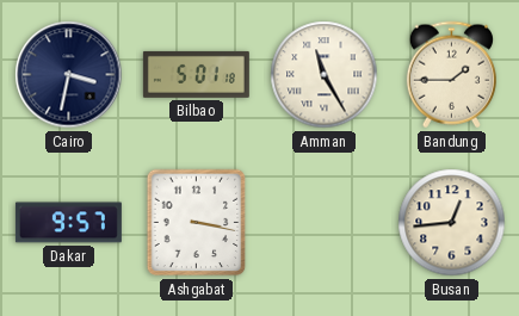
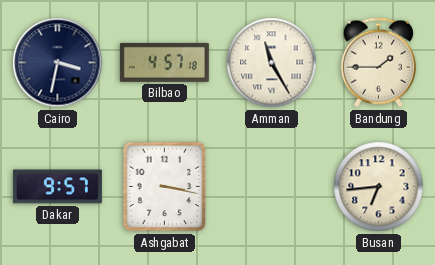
Bilbao: 5:01 -> 4:57
Busan: 12:44 -> 6:44
